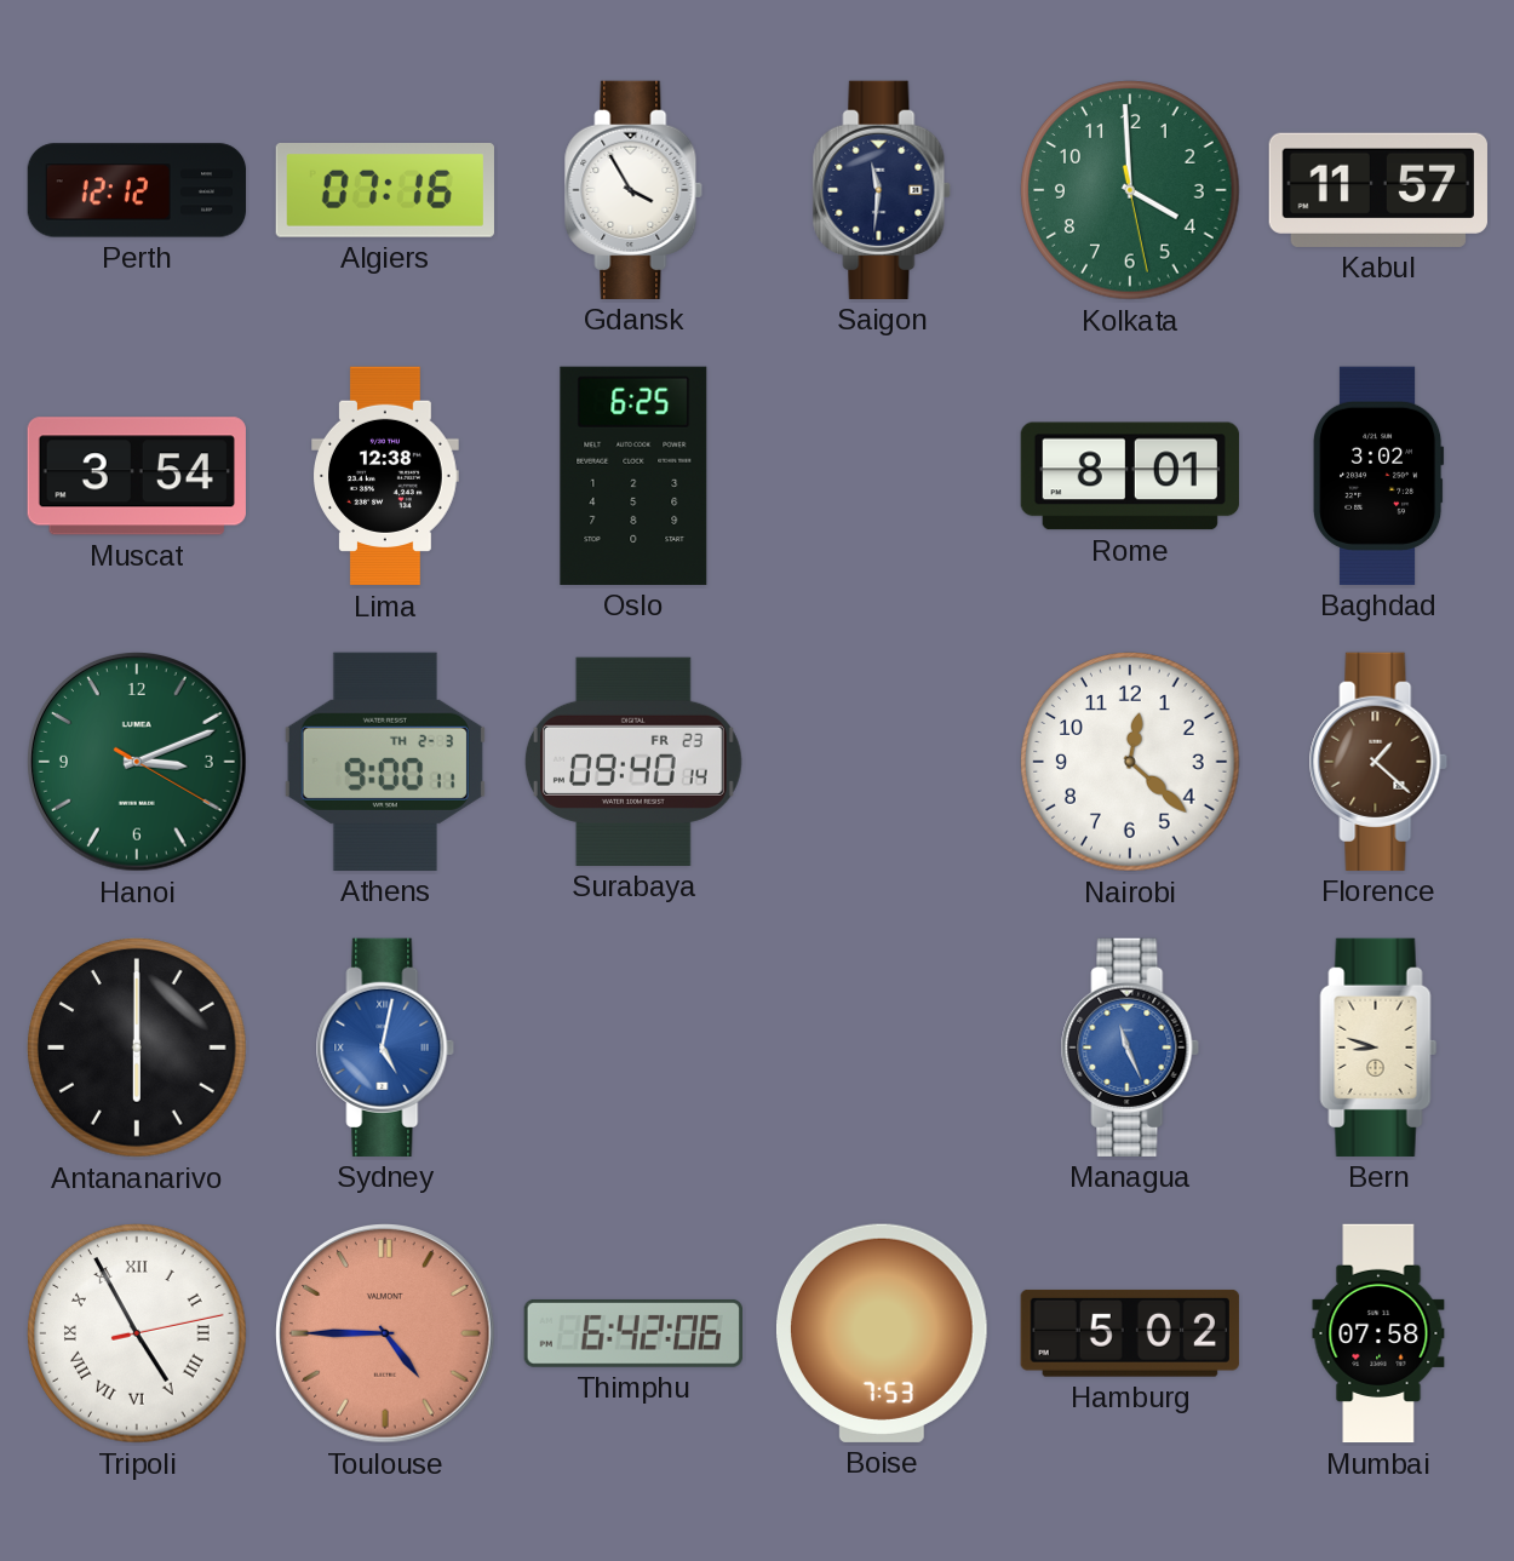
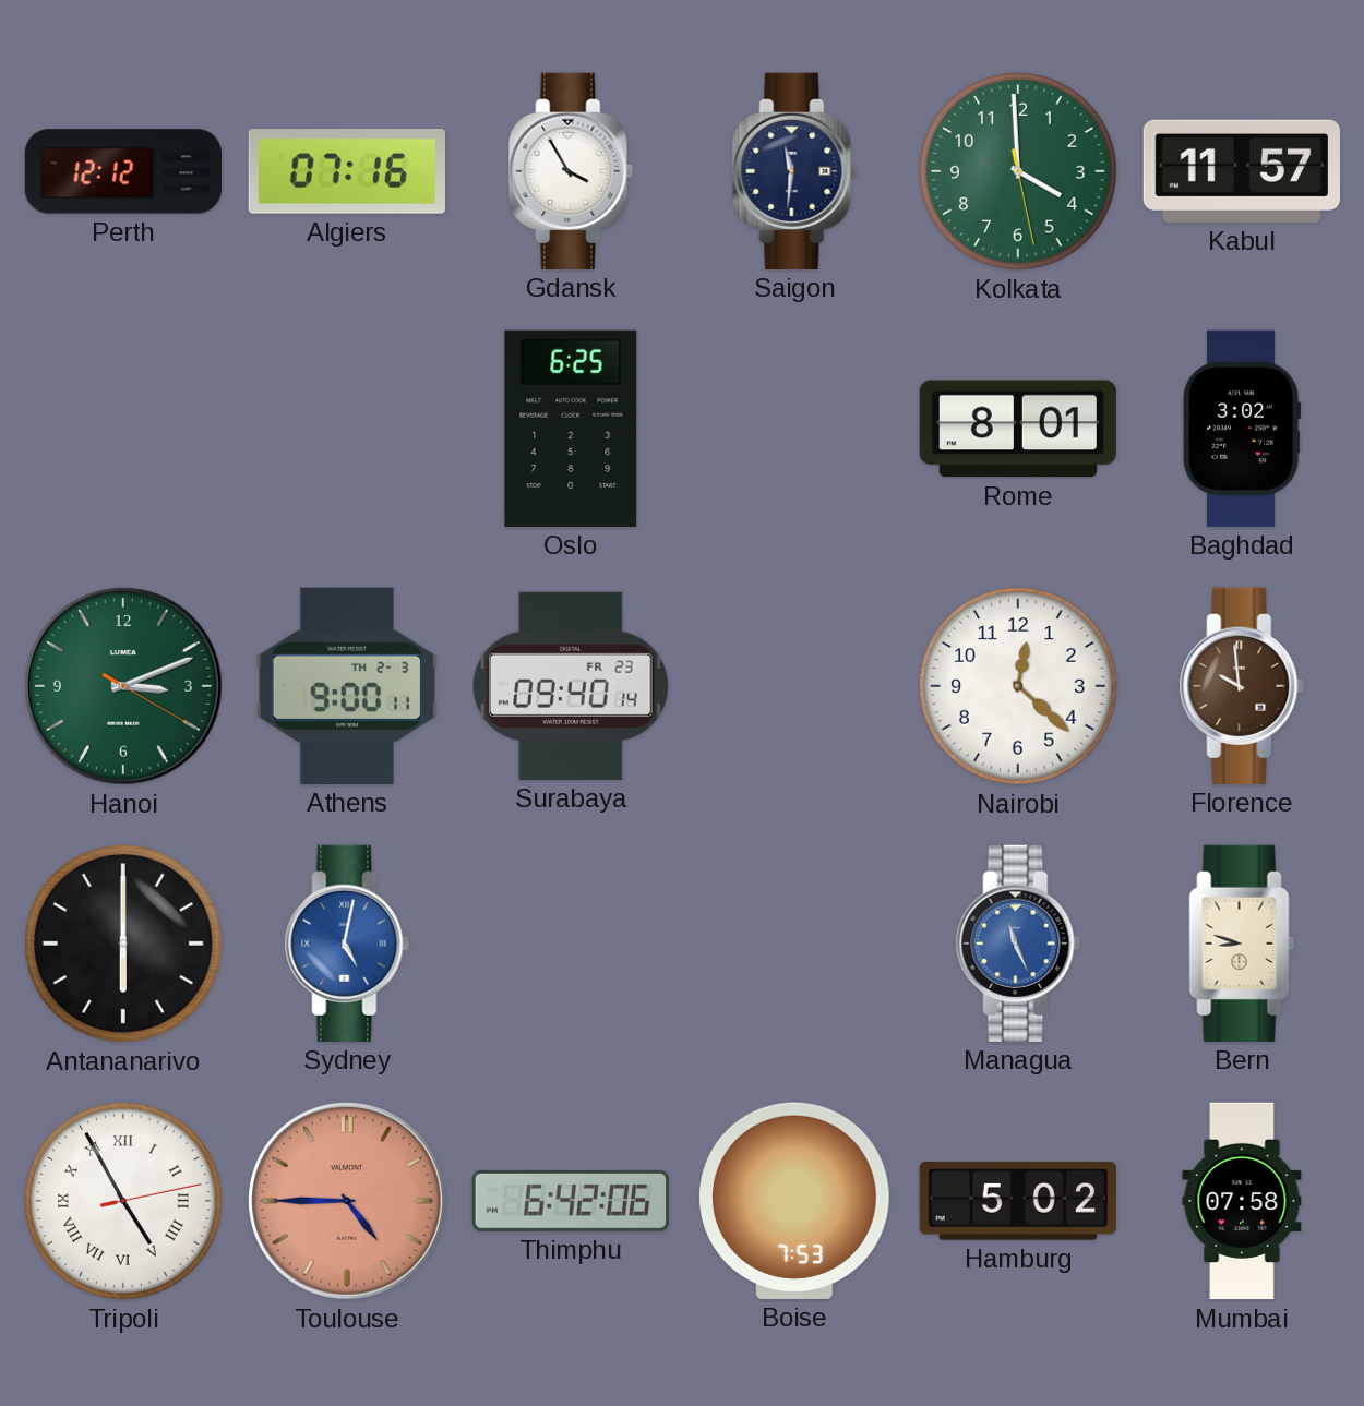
Muscat: 3:54 -> none
Lima: 12:38 -> none
Florence: 1:22 -> 9:59
